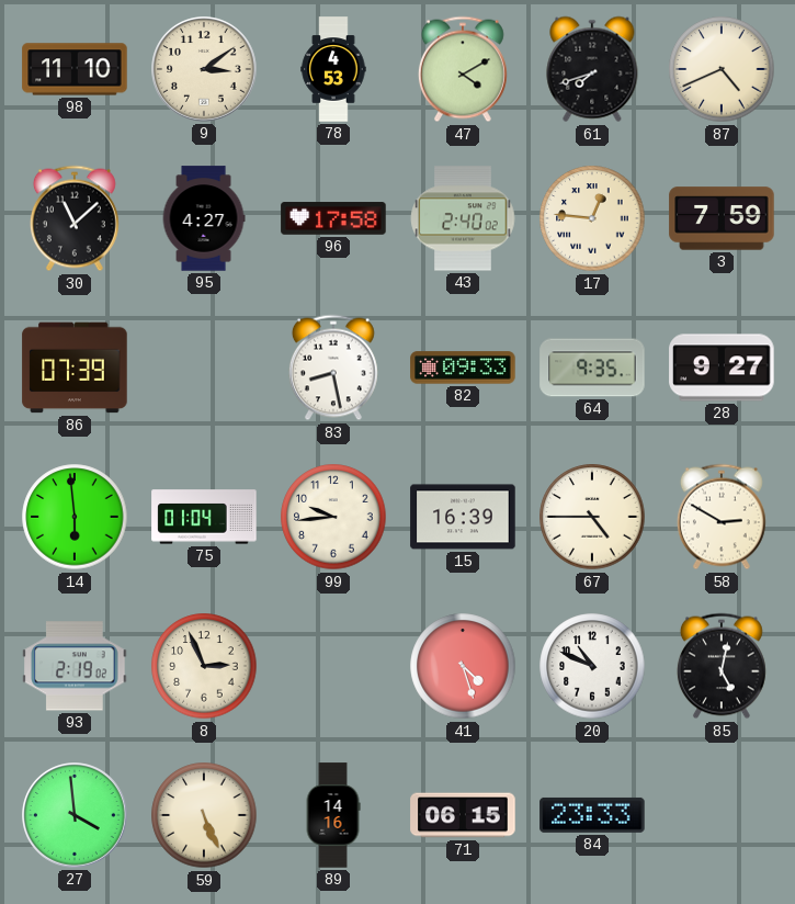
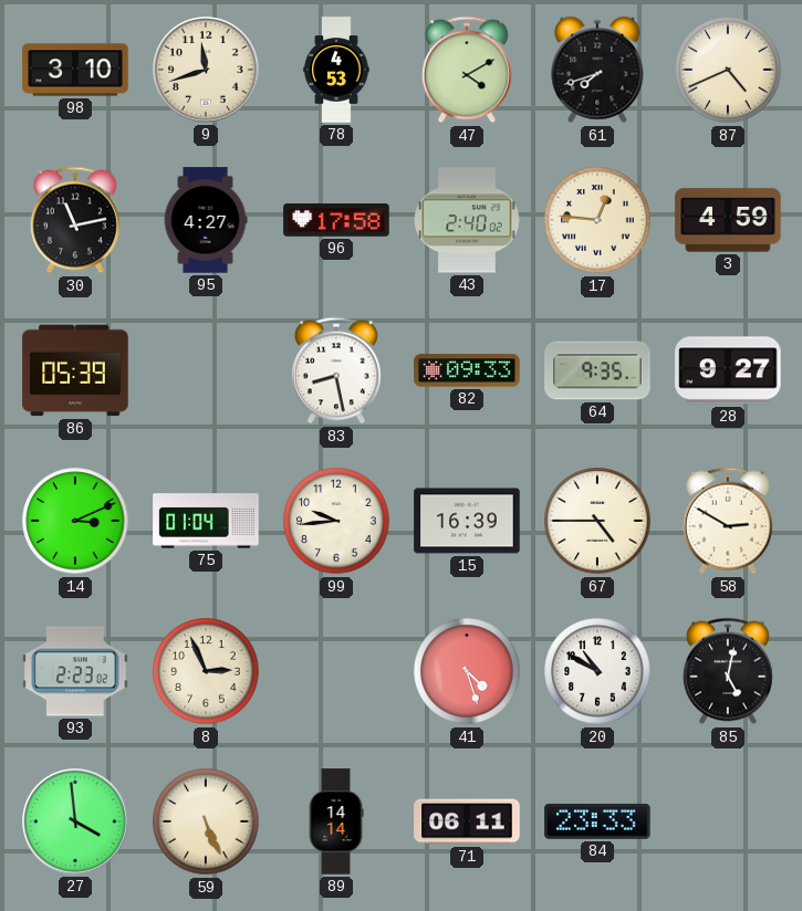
98: 11:10 -> 3:10
9: 3:09 -> 11:42
30: 11:08 -> 11:13
3: 7:59 -> 4:59
86: 07:39 -> 05:39
14: 5:59 -> 3:11
93: 2:19 -> 2:23
20: 10:49 -> 10:50
89: 14:16 -> 14:14
71: 06:15 -> 06:11
